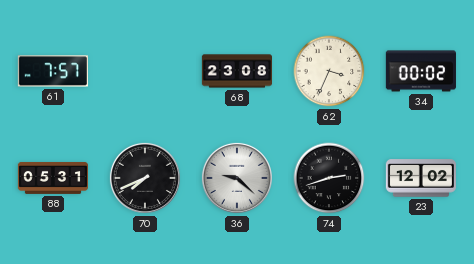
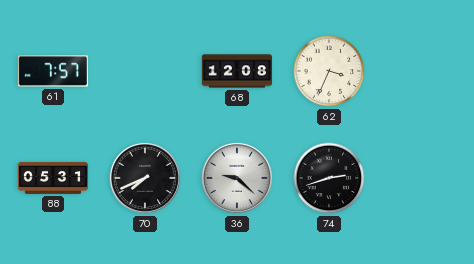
68: 23:08 -> 12:08
34: 00:02 -> none
23: 12:02 -> none
